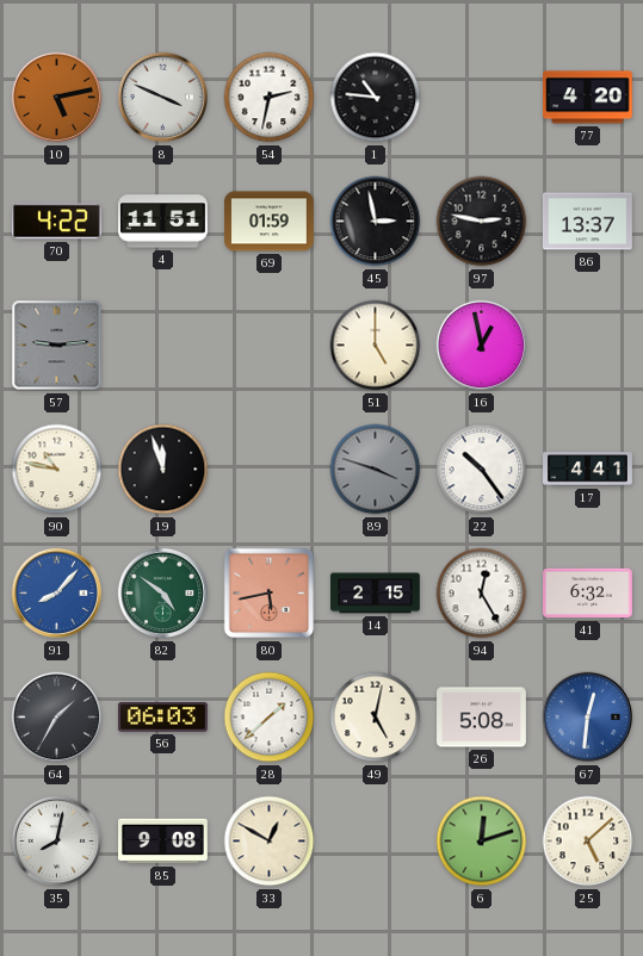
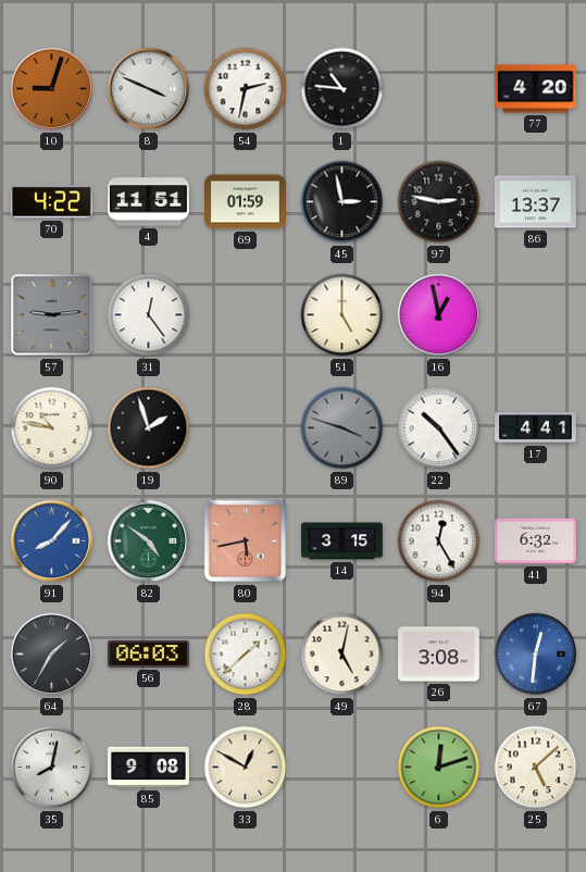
10: 5:13 -> 9:03
31: none -> 12:24
19: 11:57 -> 1:57
14: 2:15 -> 3:15
26: 5:08 -> 3:08
